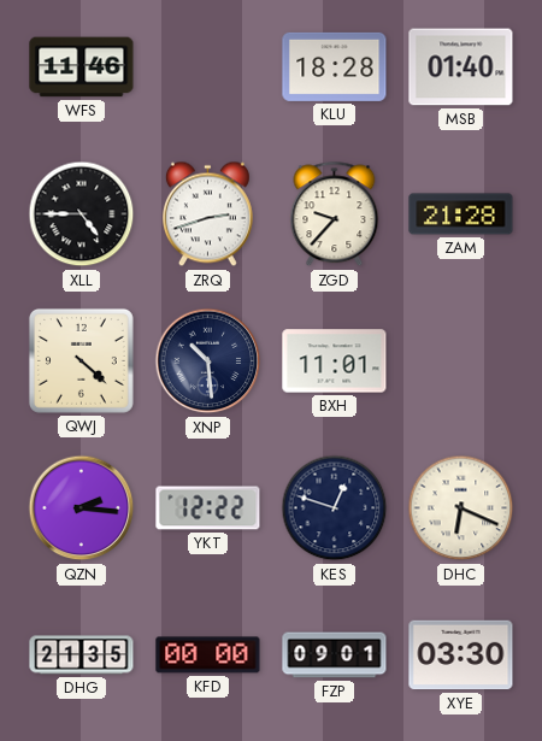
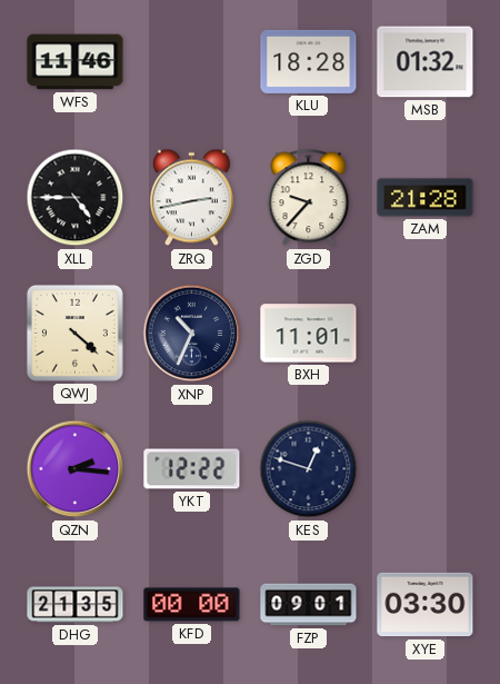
MSB: 01:40 -> 01:32
ZRQ: 2:42 -> 2:43
XNP: 10:29 -> 10:34
DHC: 6:19 -> none
